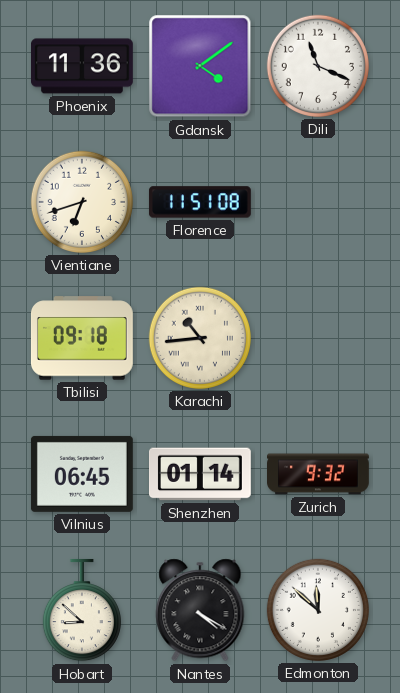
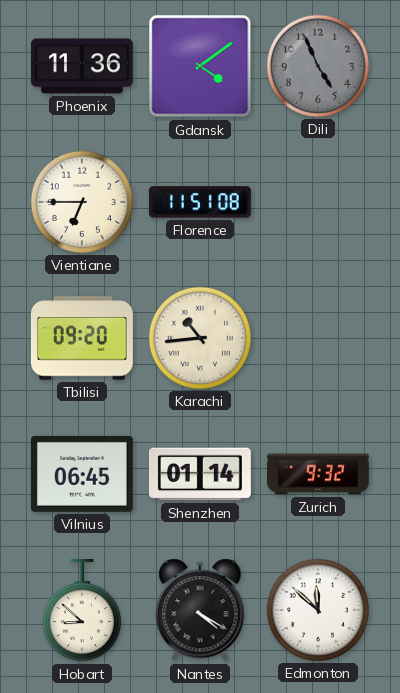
Dili: 11:19 -> 4:56
Dili dial: white -> grey
Vientiane: 6:42 -> 6:45
Tbilisi: 09:18 -> 09:20
